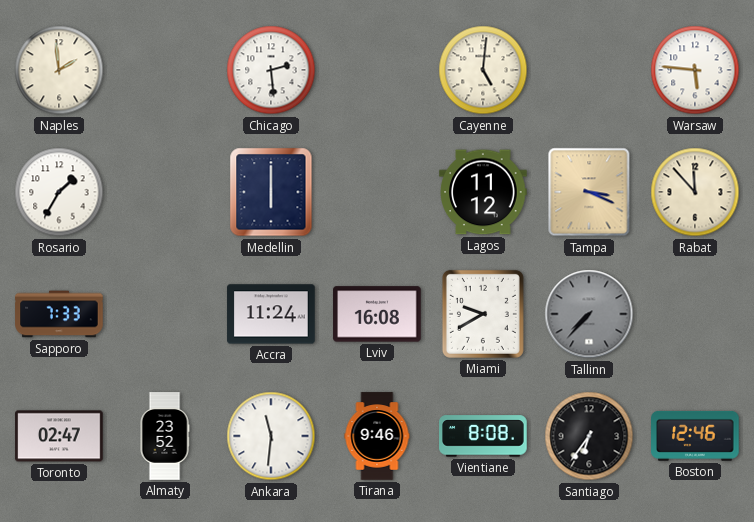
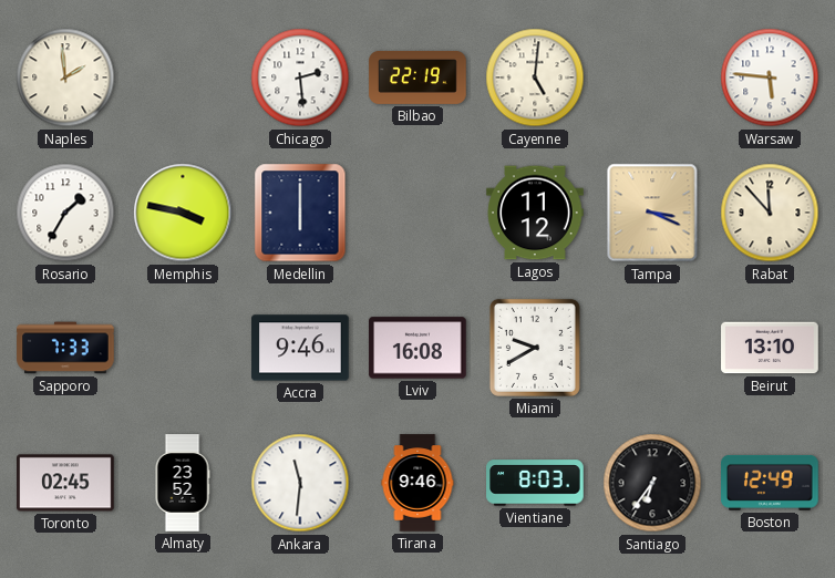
Bilbao: none -> 22:19
Memphis: none -> 3:47
Accra: 11:24 -> 9:46
Tallinn: 7:37 -> none
Beirut: none -> 13:10
Toronto: 02:47 -> 02:45
Vientiane: 8:08 -> 8:03
Boston: 12:46 -> 12:49
